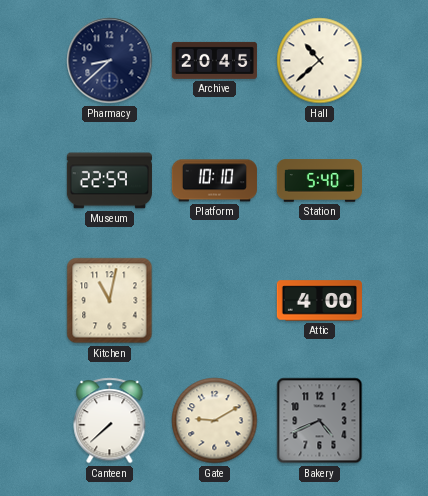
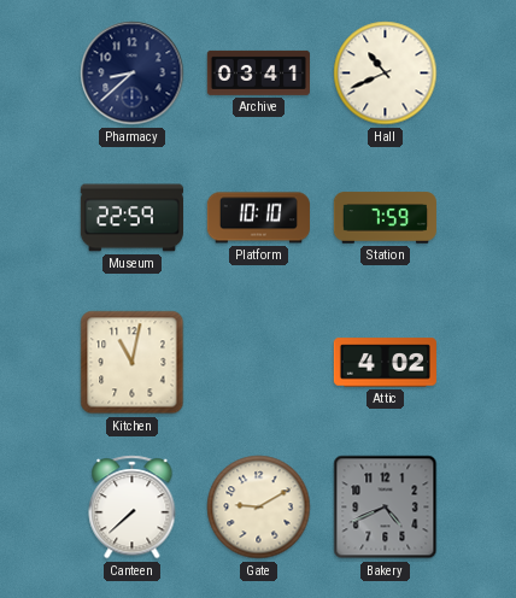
Archive: 20:45 -> 03:41
Hall: 10:38 -> 10:41
Station: 5:40 -> 7:59
Attic: 4:00 -> 4:02
